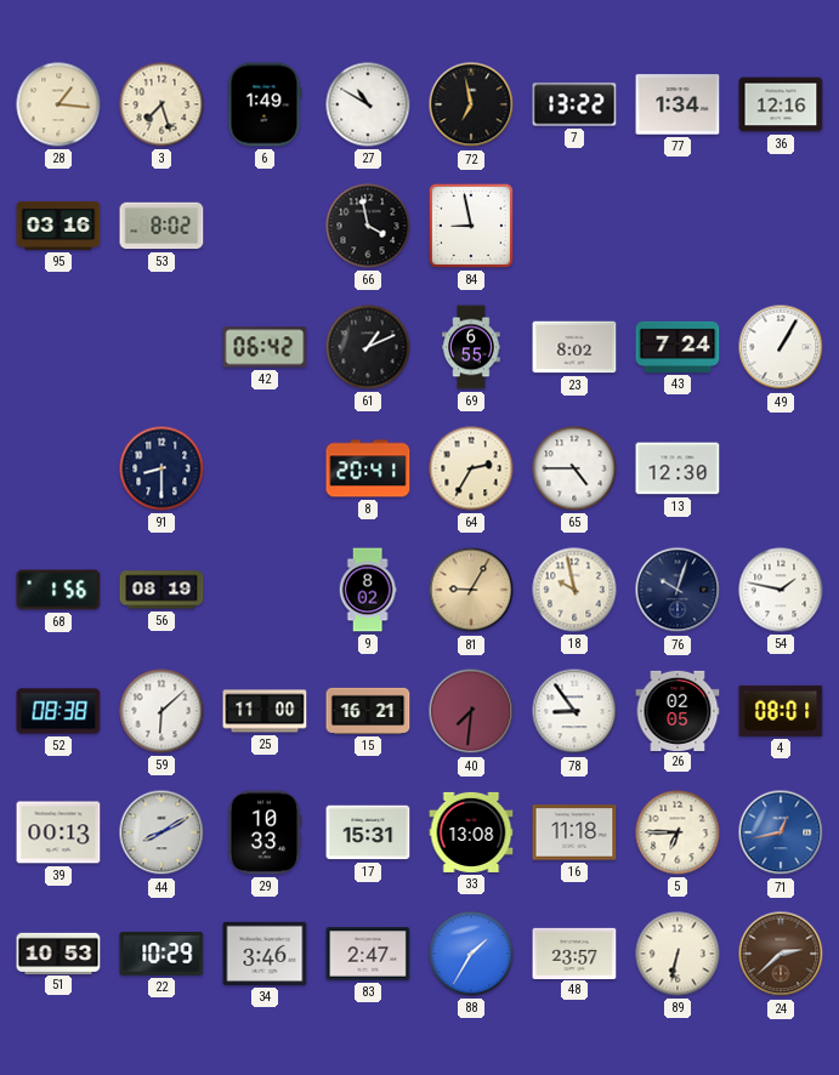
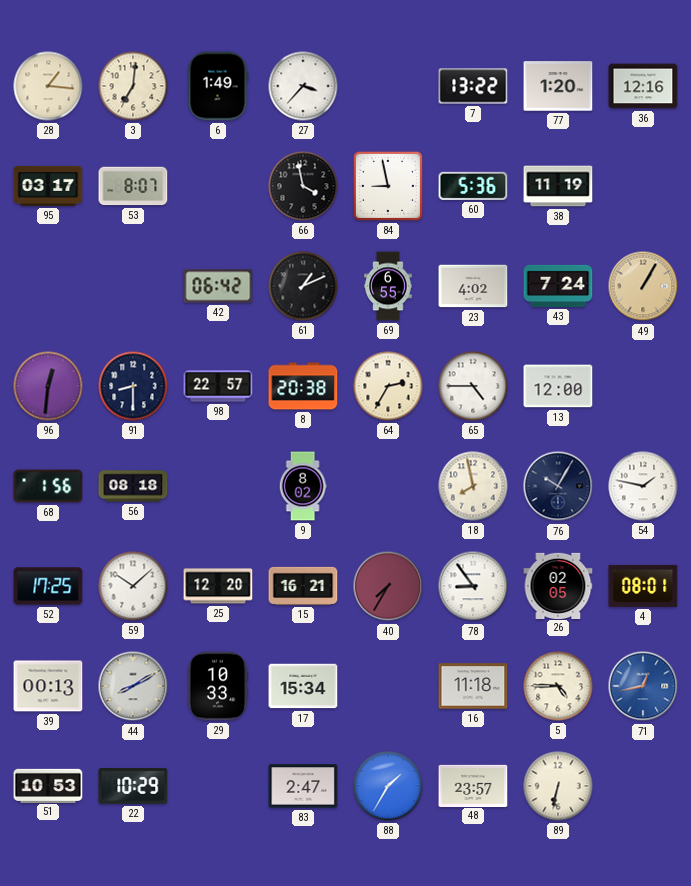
3: 7:27 -> 7:01
27: 10:50 -> 3:37
72: 6:58 -> none
77: 1:34 -> 1:20
95: 03:16 -> 03:17
53: 8:02 -> 8:07
60: none -> 5:36
38: none -> 11:19
23: 8:02 -> 4:02
49 dial: white -> champagne
96: none -> 12:31
98: none -> 22:57
8: 20:41 -> 20:38
13: 12:30 -> 12:00
56: 08:19 -> 08:18
81: 9:05 -> none
18: 9:58 -> 7:58
76: 10:03 -> 10:05
52: 08:38 -> 17:25
59: 6:08 -> 10:08
25: 11:00 -> 12:20
40: 7:31 -> 7:35
17: 15:31 -> 15:34
33: 13:08 -> none
5: 6:45 -> 4:45
34: 3:46 -> none
24: 2:38 -> none
